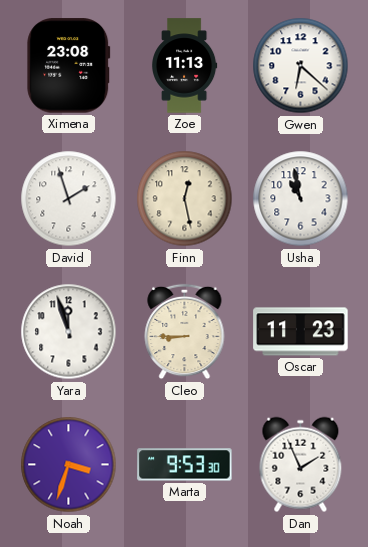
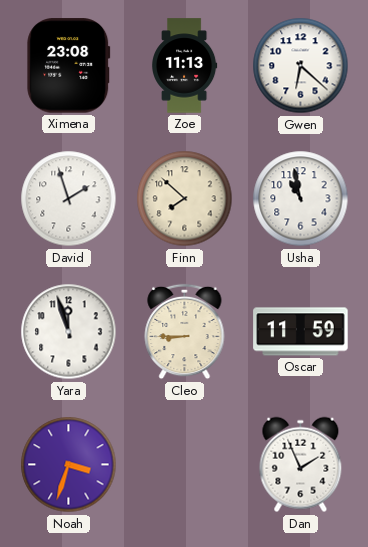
Finn: 12:28 -> 7:52
Oscar: 11:23 -> 11:59
Marta: 9:53 -> none
